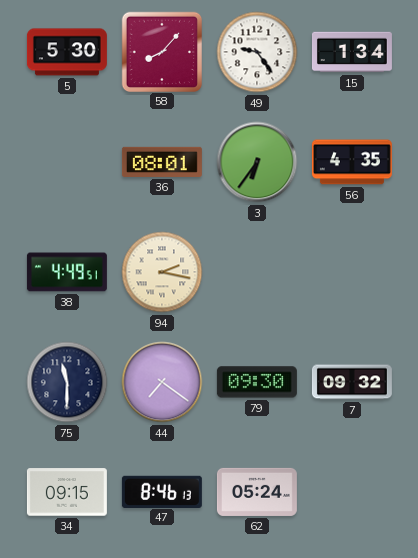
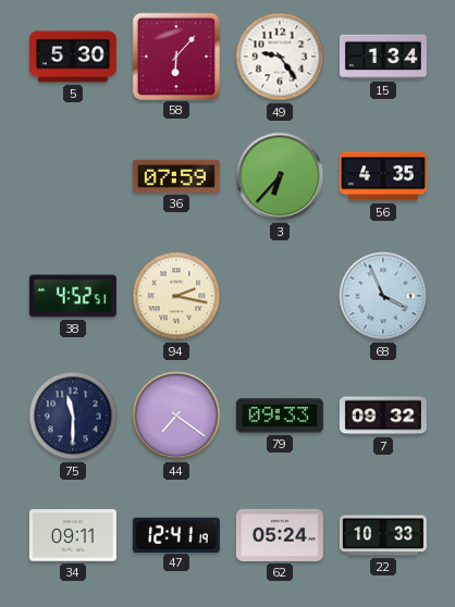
58: 8:07 -> 6:07
36: 08:01 -> 07:59
3: 6:36 -> 6:37
38: 4:49 -> 4:52
68: none -> 3:56
79: 09:30 -> 09:33
34: 09:15 -> 09:11
47: 8:46 -> 12:41
22: none -> 10:33
